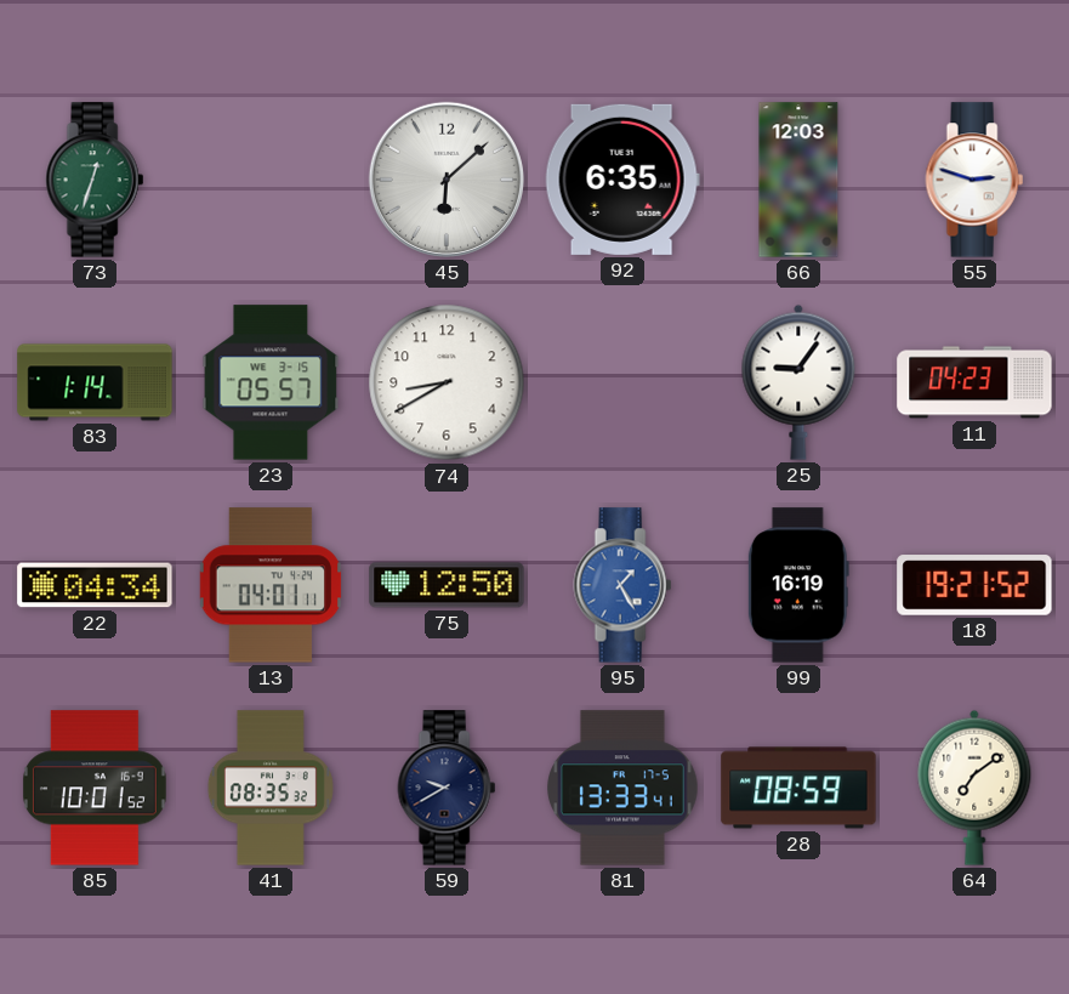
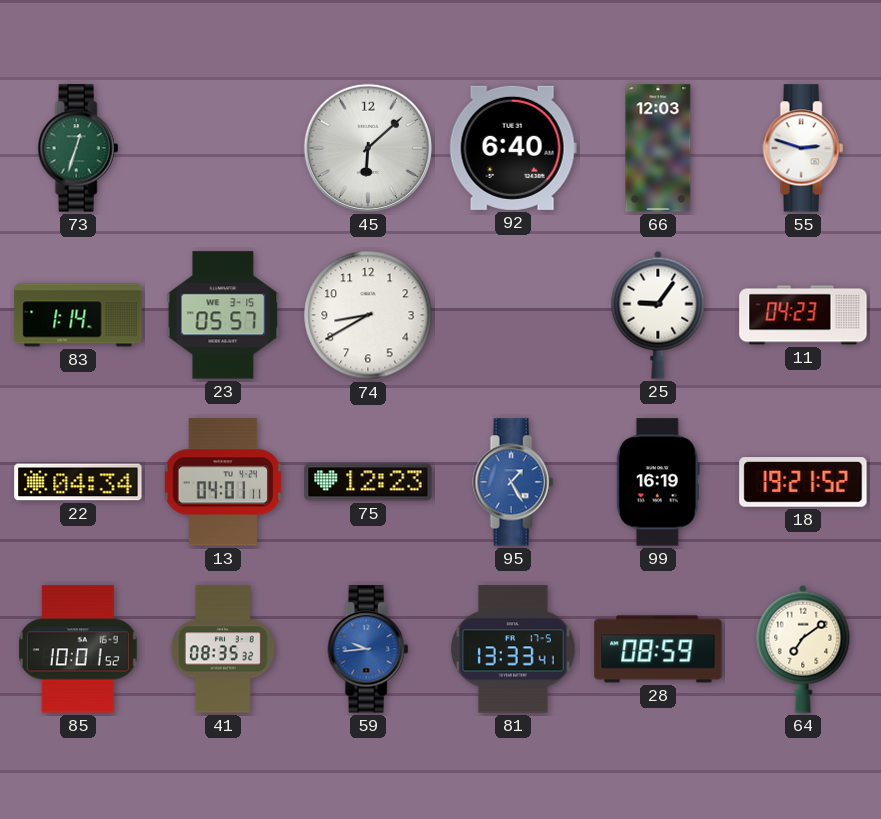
92: 6:35 -> 6:40
75: 12:50 -> 12:23
59: 9:40 -> 9:44
59 dial: navy -> blue
